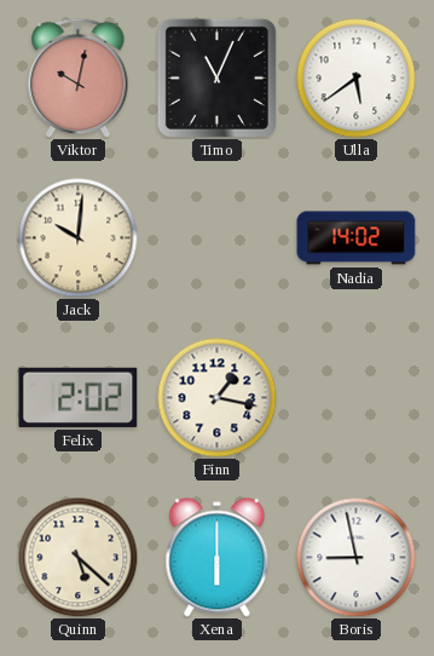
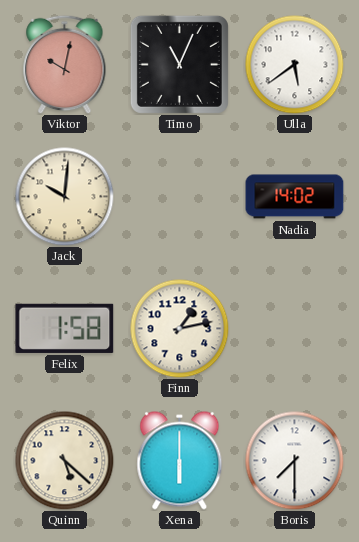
Felix: 2:02 -> 1:58
Finn: 1:17 -> 1:13
Boris: 8:58 -> 7:30
